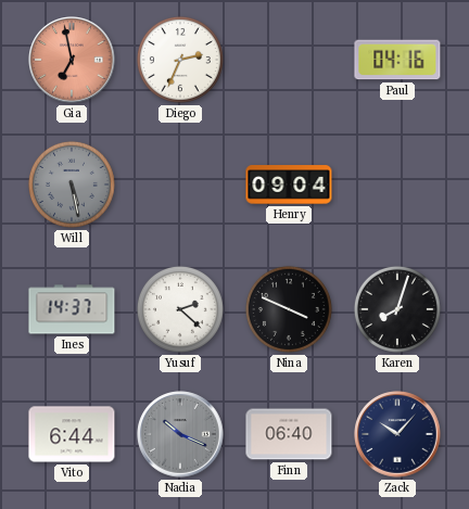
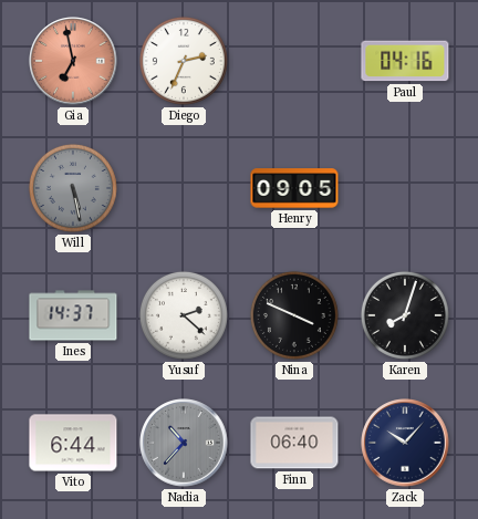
Henry: 09:04 -> 09:05
Nadia: 10:19 -> 10:37
